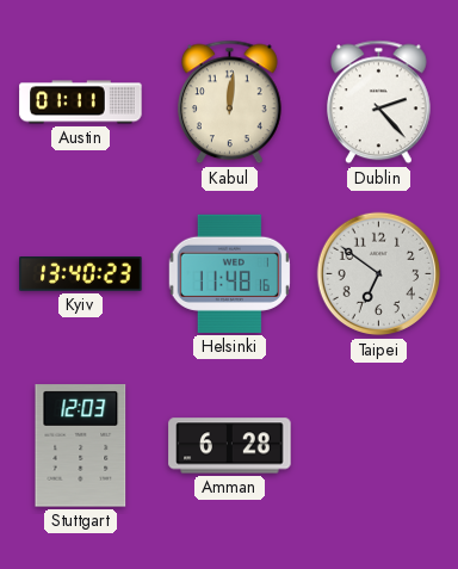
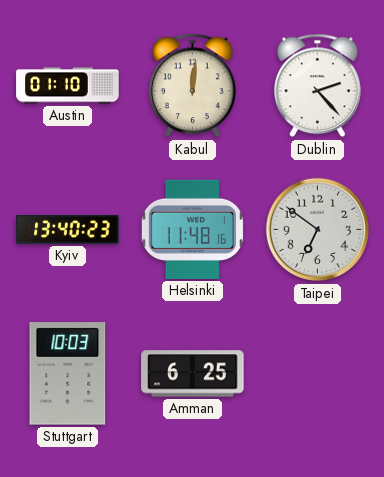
Austin: 01:11 -> 01:10
Stuttgart: 12:03 -> 10:03
Amman: 6:28 -> 6:25
